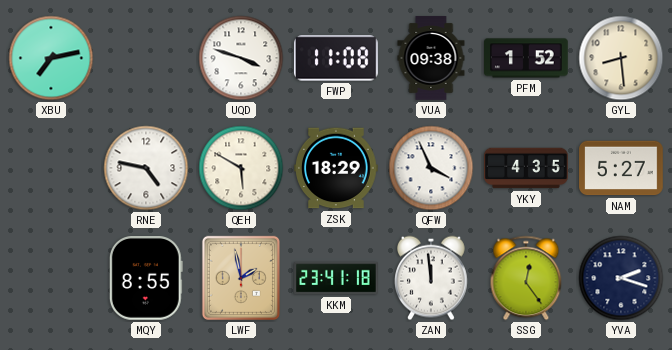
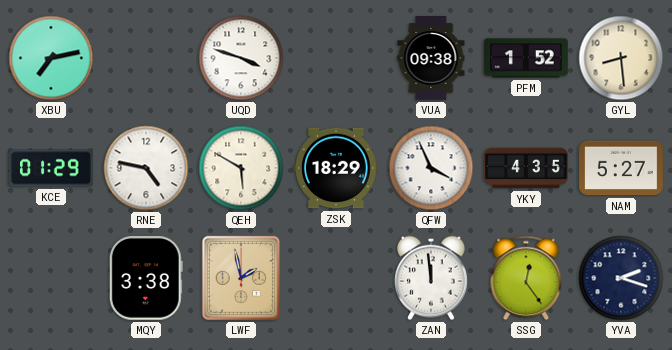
FWP: 11:08 -> none
KCE: none -> 01:29
MQY: 8:55 -> 3:38
KKM: 23:41 -> none
